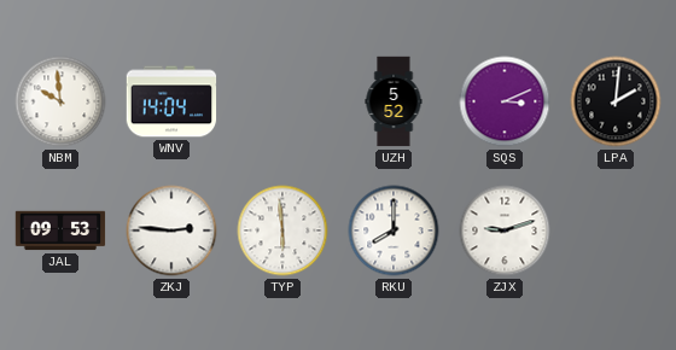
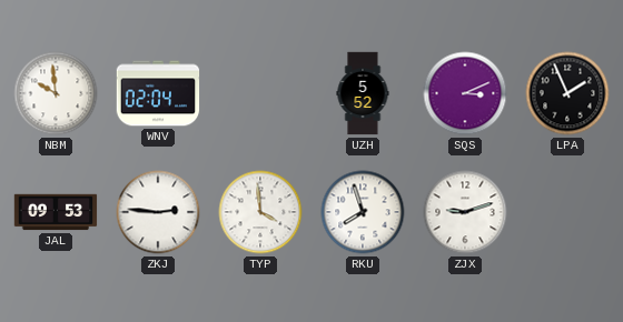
WNV: 14:04 -> 02:04
LPA: 2:01 -> 1:56
TYP: 5:59 -> 3:59
RKU: 8:00 -> 7:57
